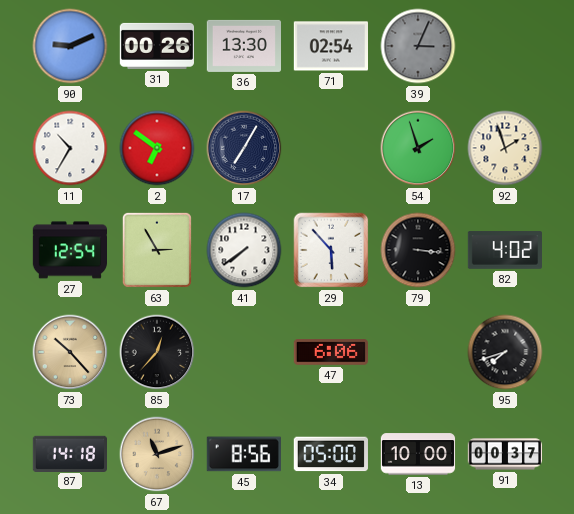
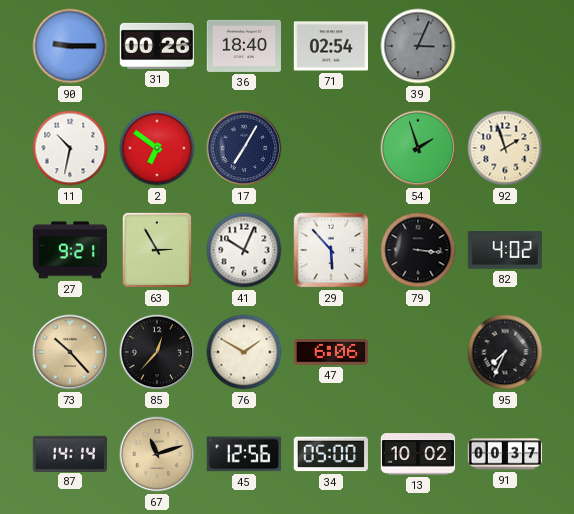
90: 9:11 -> 9:15
36: 13:30 -> 18:40
11: 10:35 -> 10:32
27: 12:54 -> 9:21
41: 7:39 -> 10:04
76: none -> 1:50
95: 7:42 -> 7:34
87: 14:18 -> 14:14
45: 8:56 -> 12:56
13: 10:00 -> 10:02
